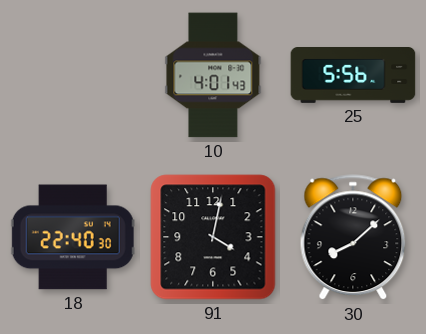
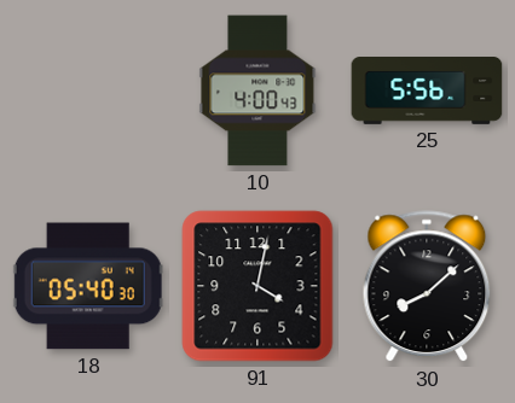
10: 4:01 -> 4:00
18: 22:40 -> 05:40
